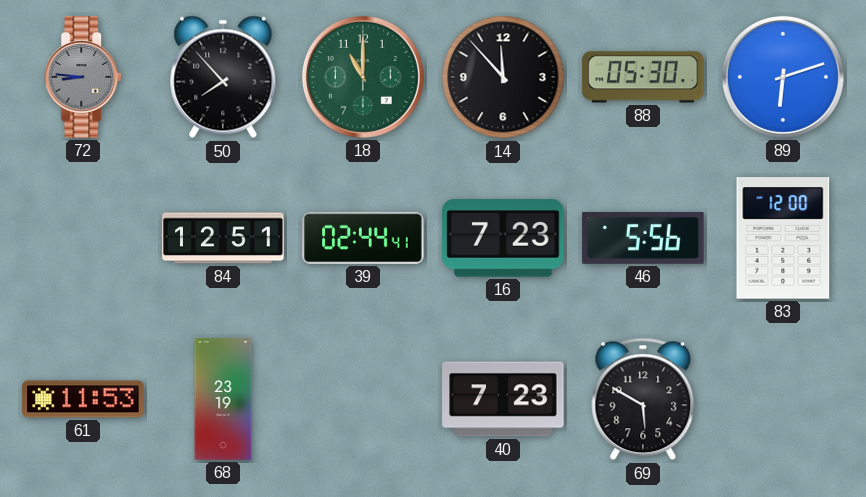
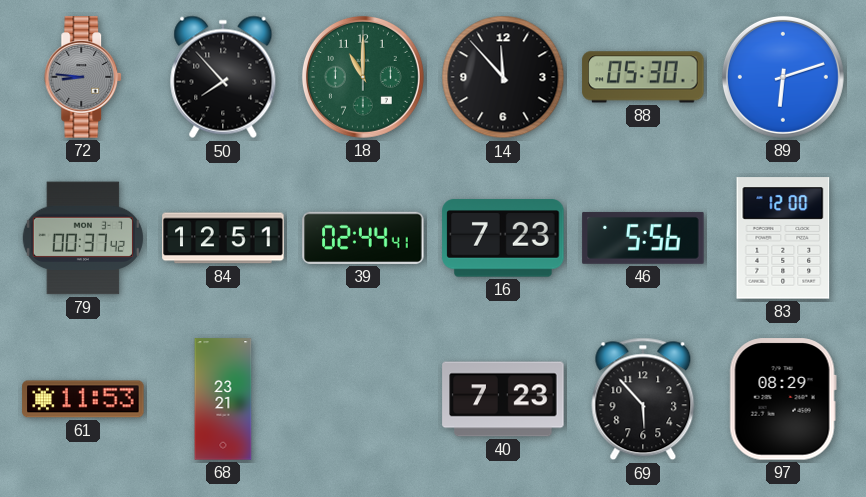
79: none -> 00:37
68: 23:19 -> 23:21
69: 5:50 -> 5:53
97: none -> 08:29
